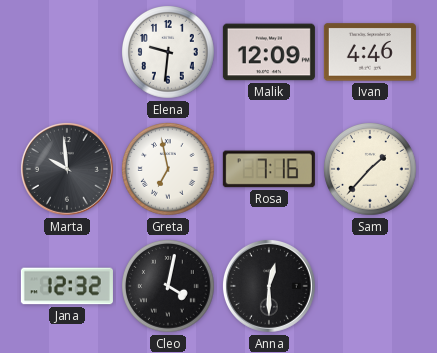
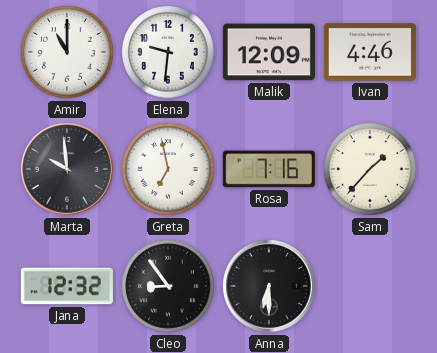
Amir: none -> 11:00
Cleo: 4:02 -> 8:54
Anna: 12:30 -> 6:30
